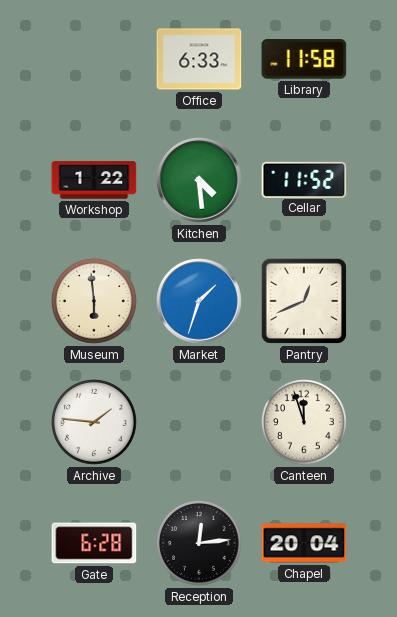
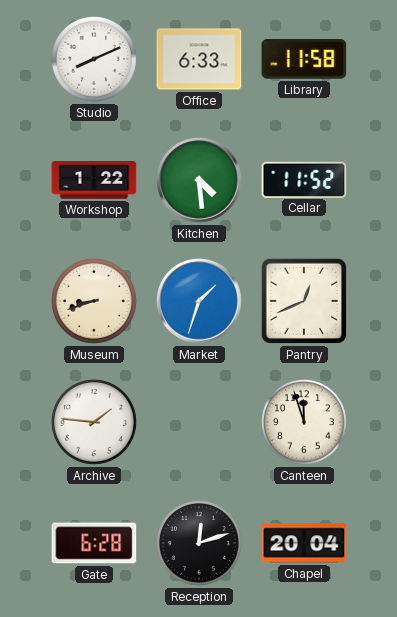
Studio: none -> 8:11
Museum: 5:59 -> 8:42
Reception: 12:14 -> 12:12
